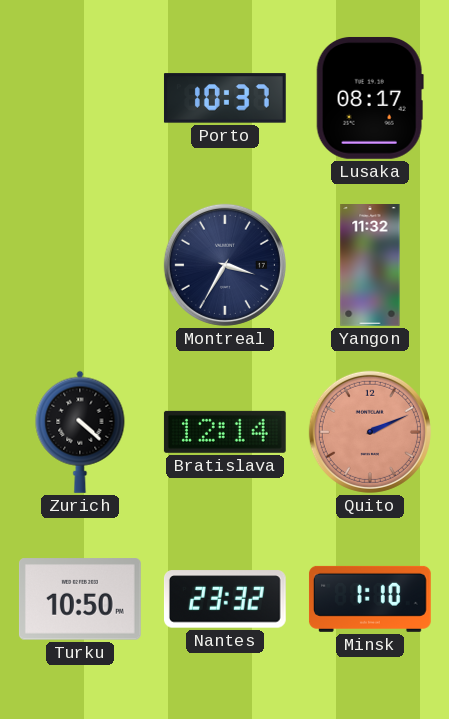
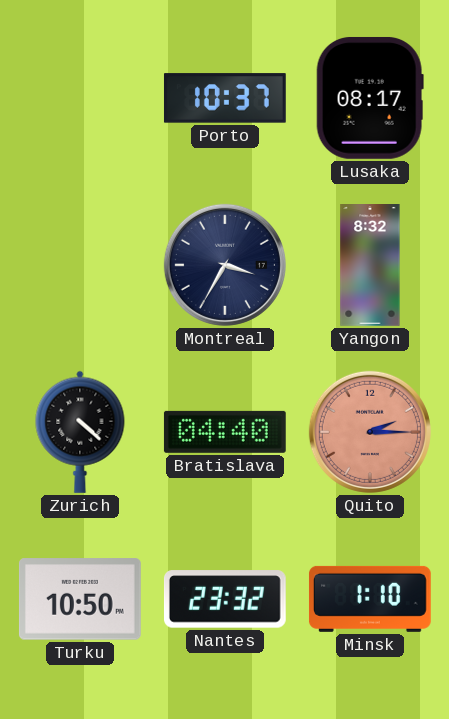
Yangon: 11:32 -> 8:32
Bratislava: 12:14 -> 04:40
Quito: 2:11 -> 2:15
